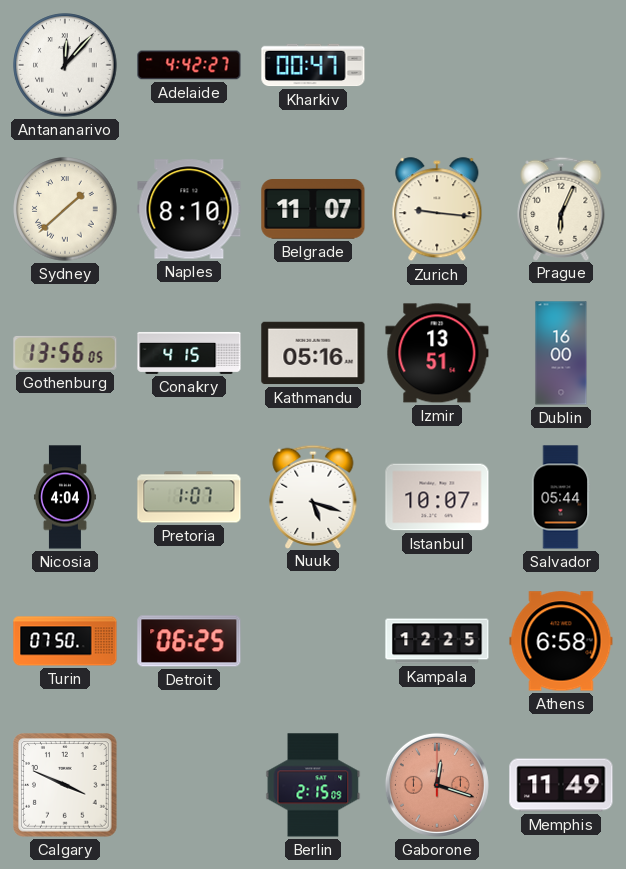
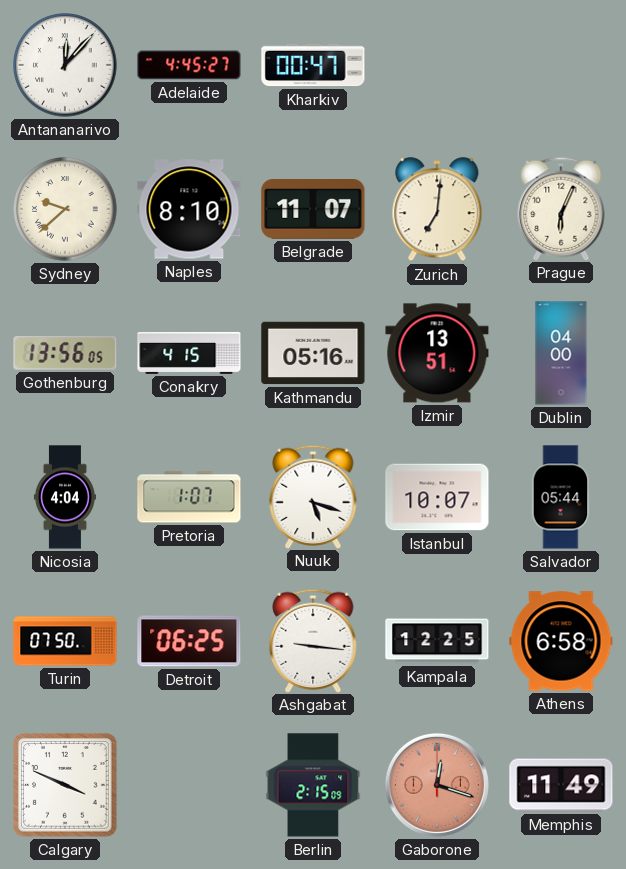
Adelaide: 4:42 -> 4:45
Sydney: 1:38 -> 9:38
Zurich: 9:16 -> 7:01
Dublin: 16:00 -> 04:00
Ashgabat: none -> 9:16
